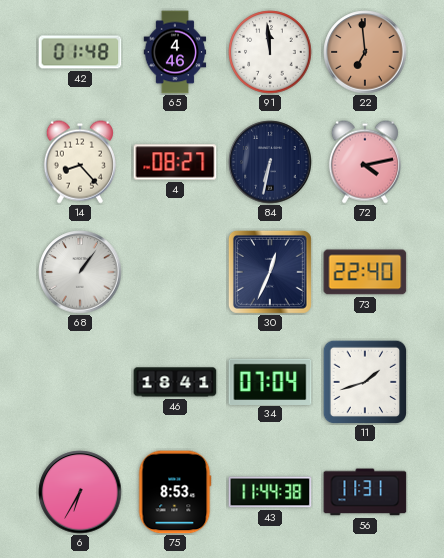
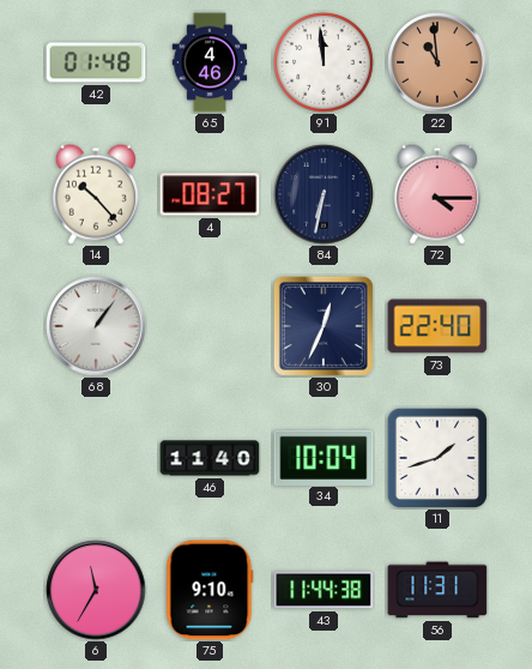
22: 6:59 -> 10:59
14: 8:23 -> 10:23
72: 4:13 -> 4:15
46: 18:41 -> 11:40
34: 07:04 -> 10:04
6: 6:35 -> 11:35
75: 8:53 -> 9:10
